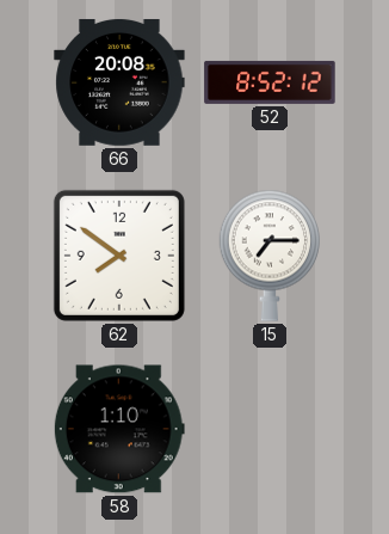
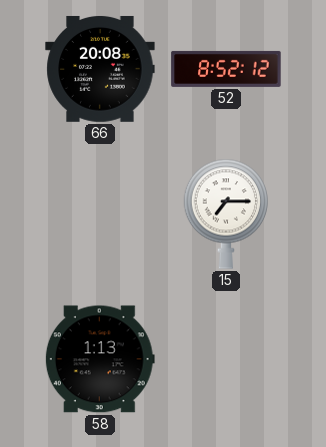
62: 7:51 -> none
58: 1:10 -> 1:13
